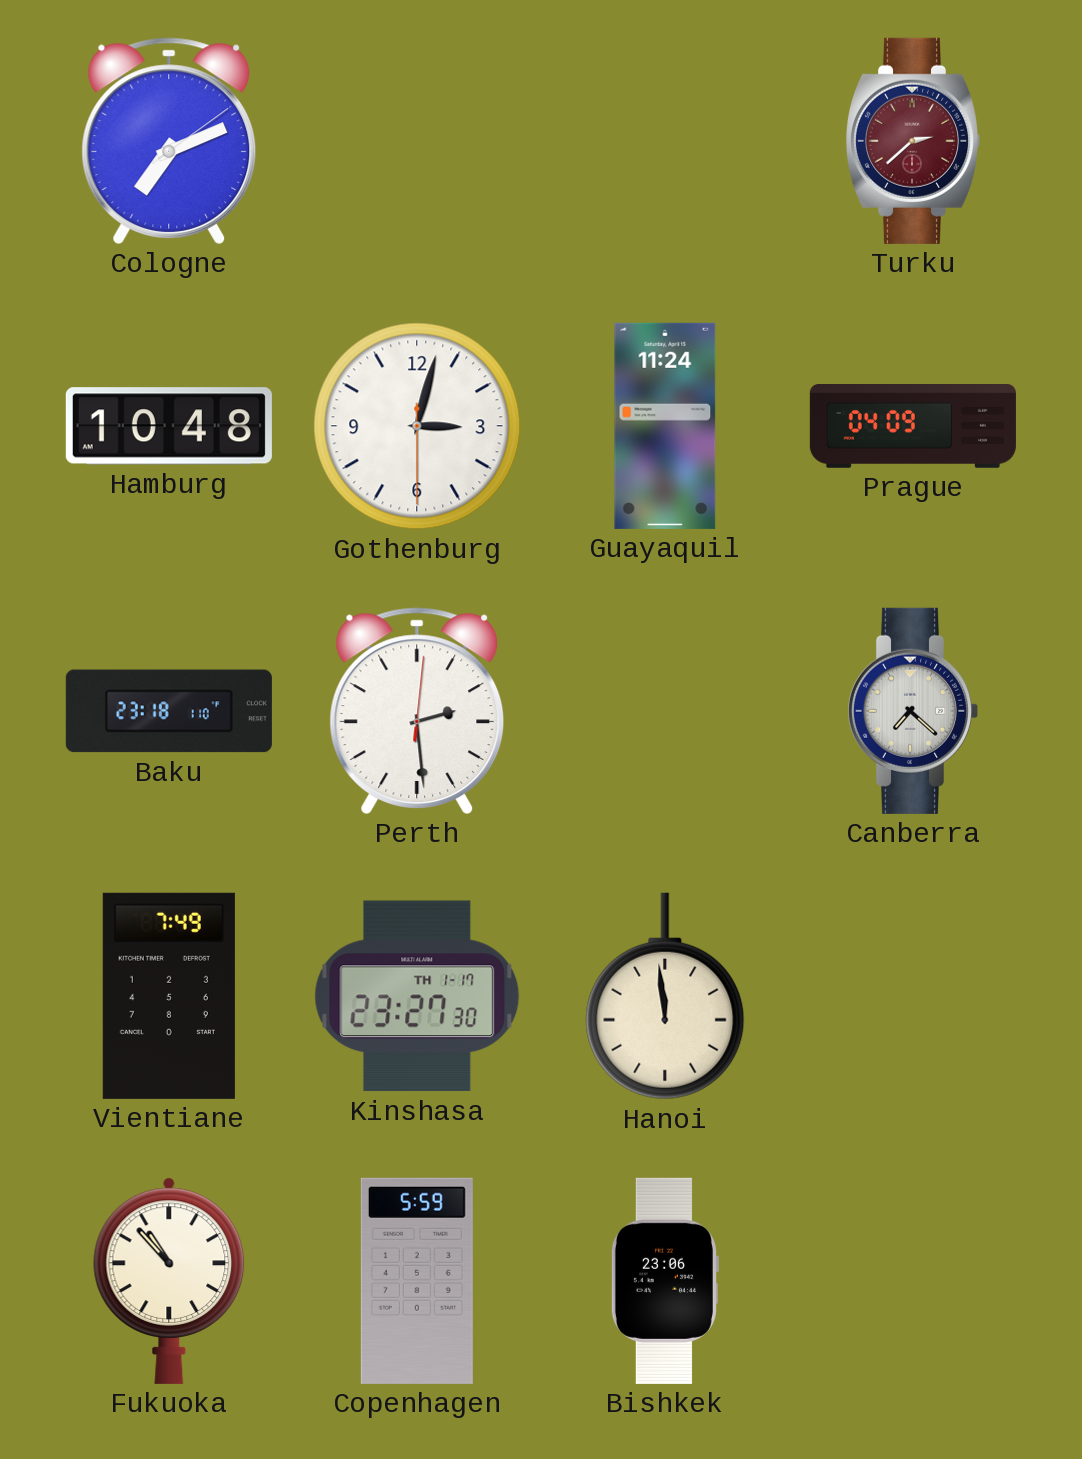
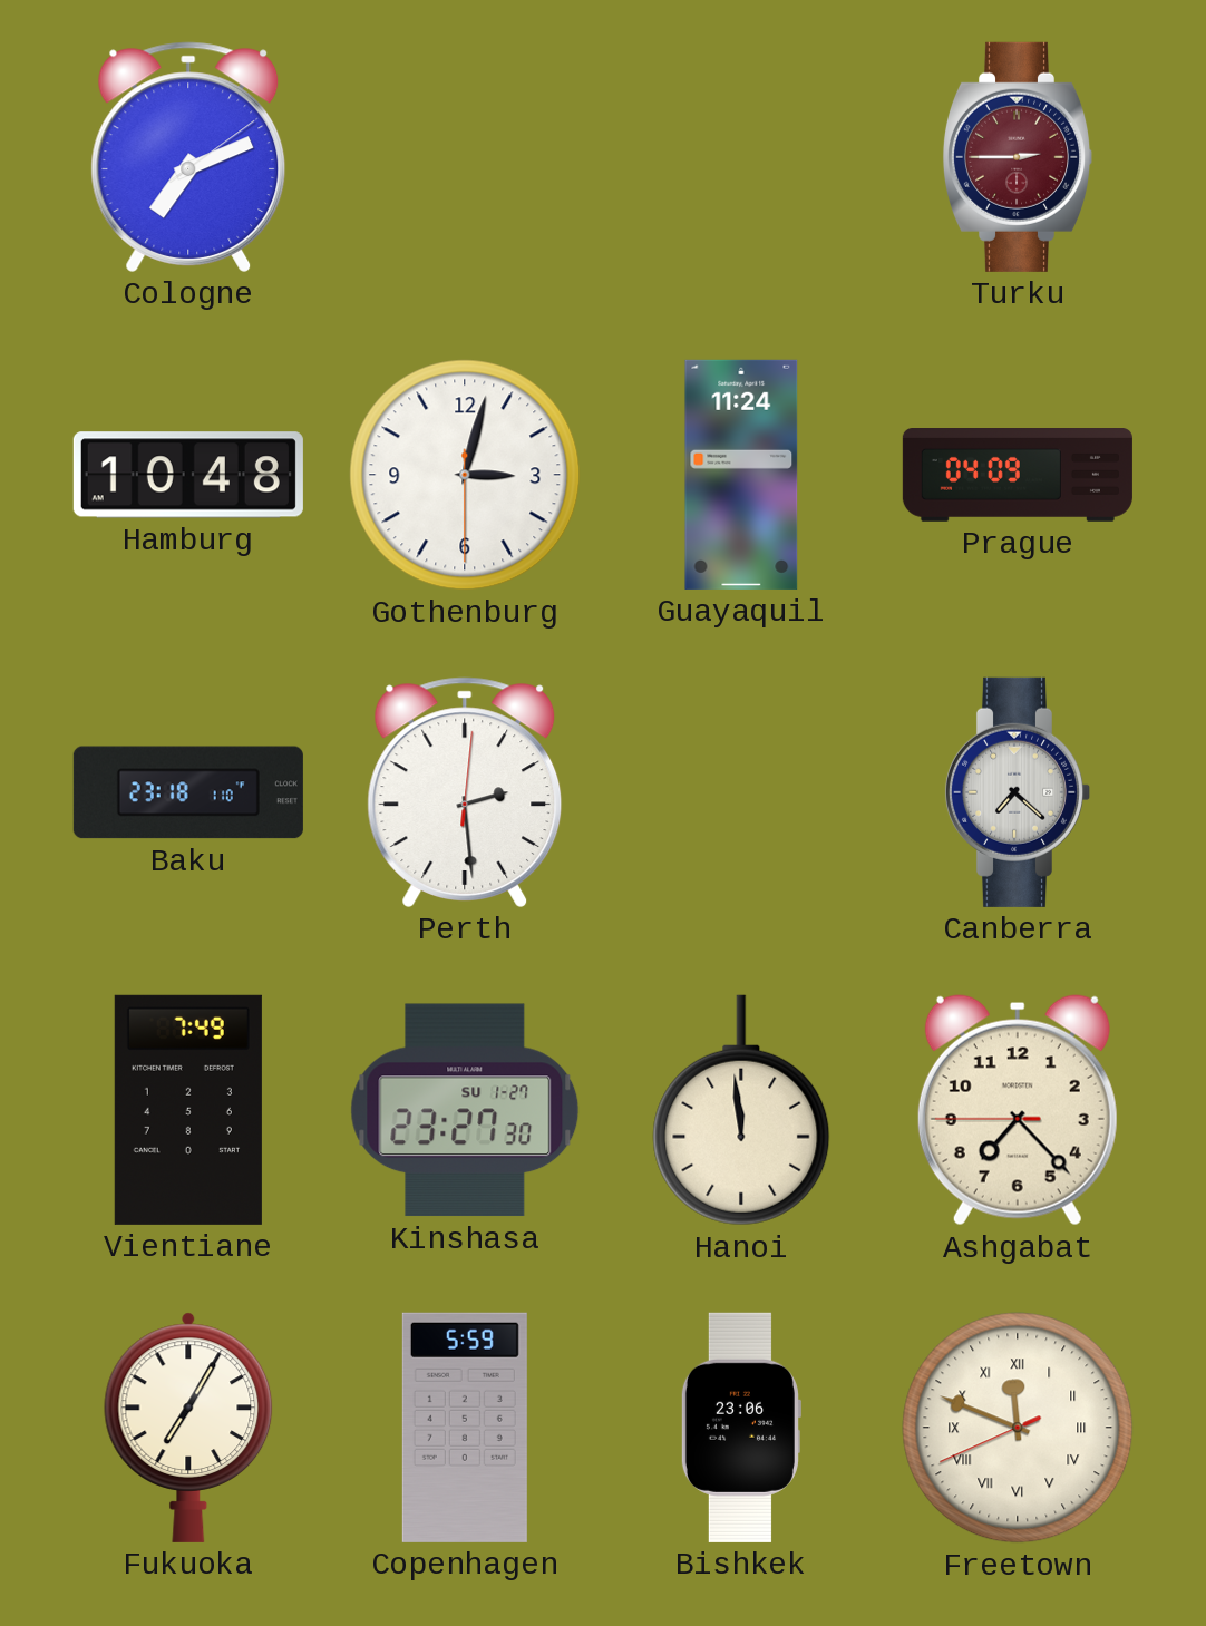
Turku: 2:38 -> 2:45
Kinshasa date: TH 1-17 -> SU 1-27
Ashgabat: none -> 7:22
Fukuoka: 10:53 -> 7:05
Freetown: none -> 11:48
